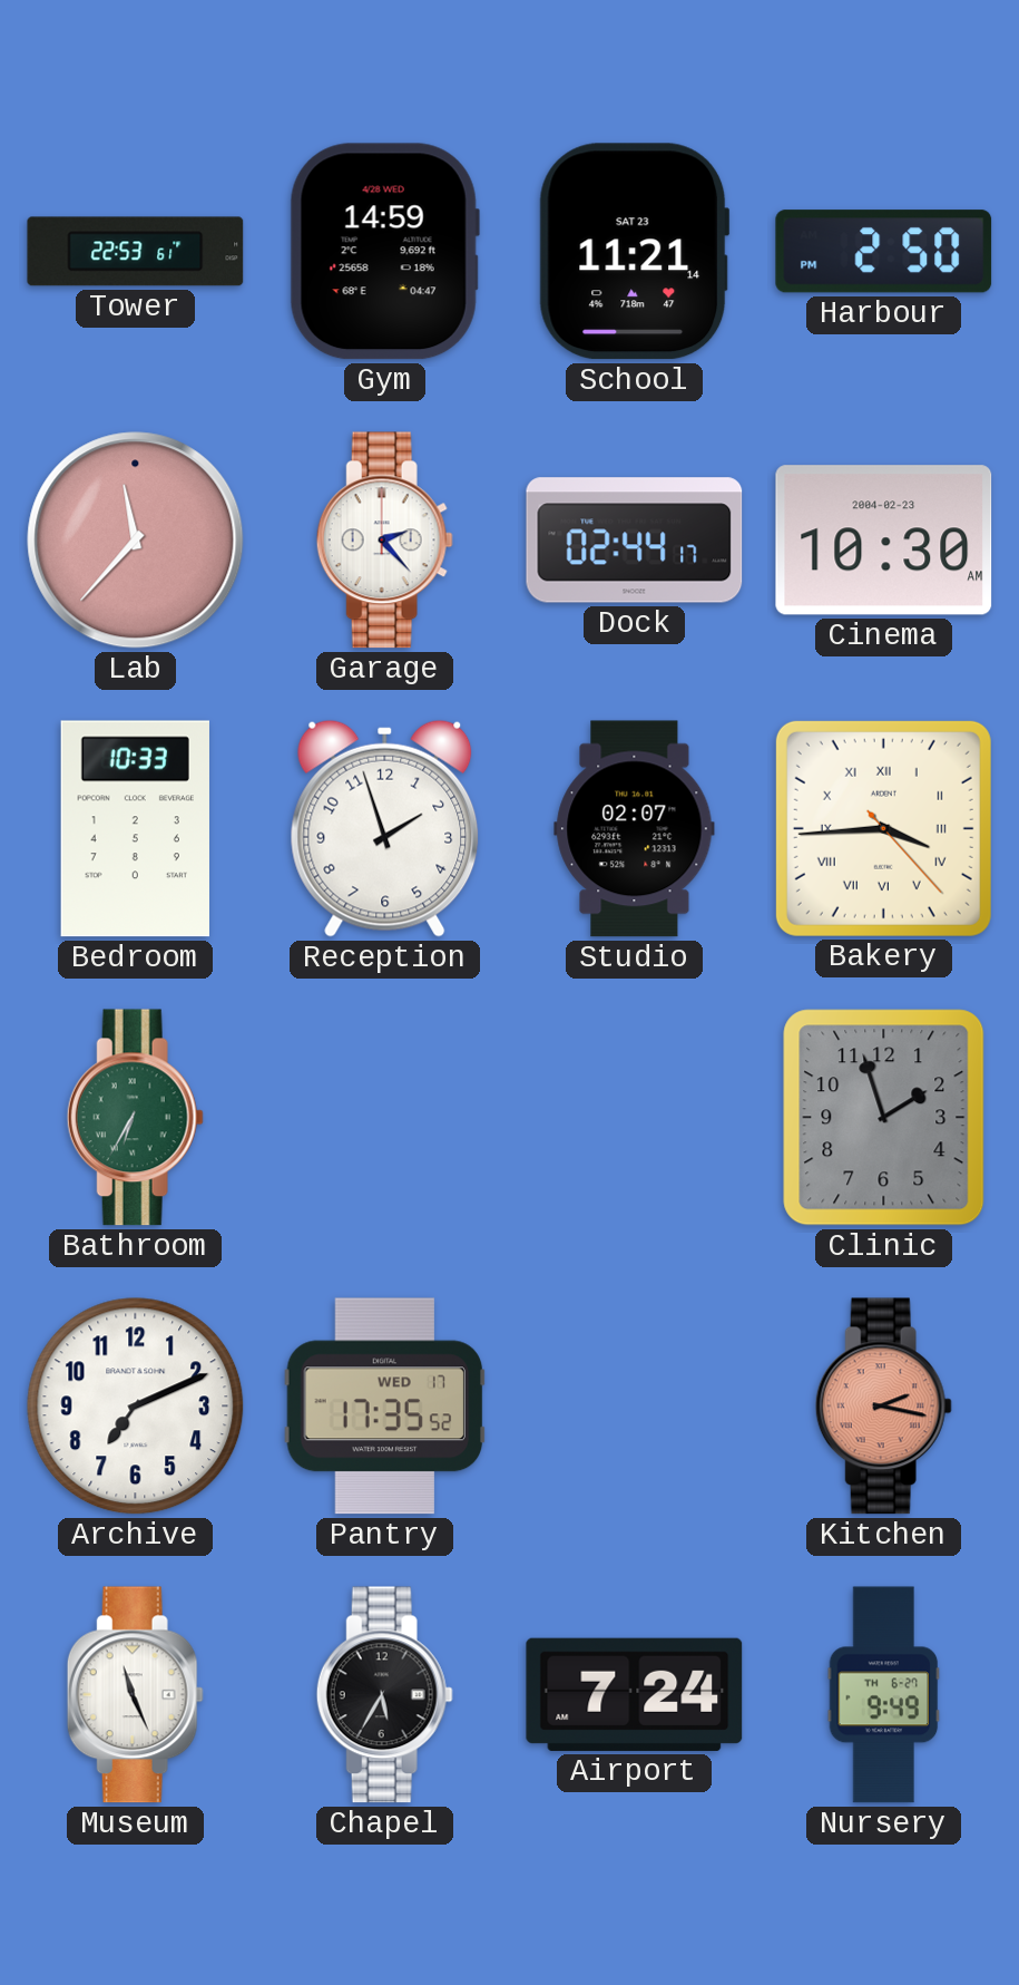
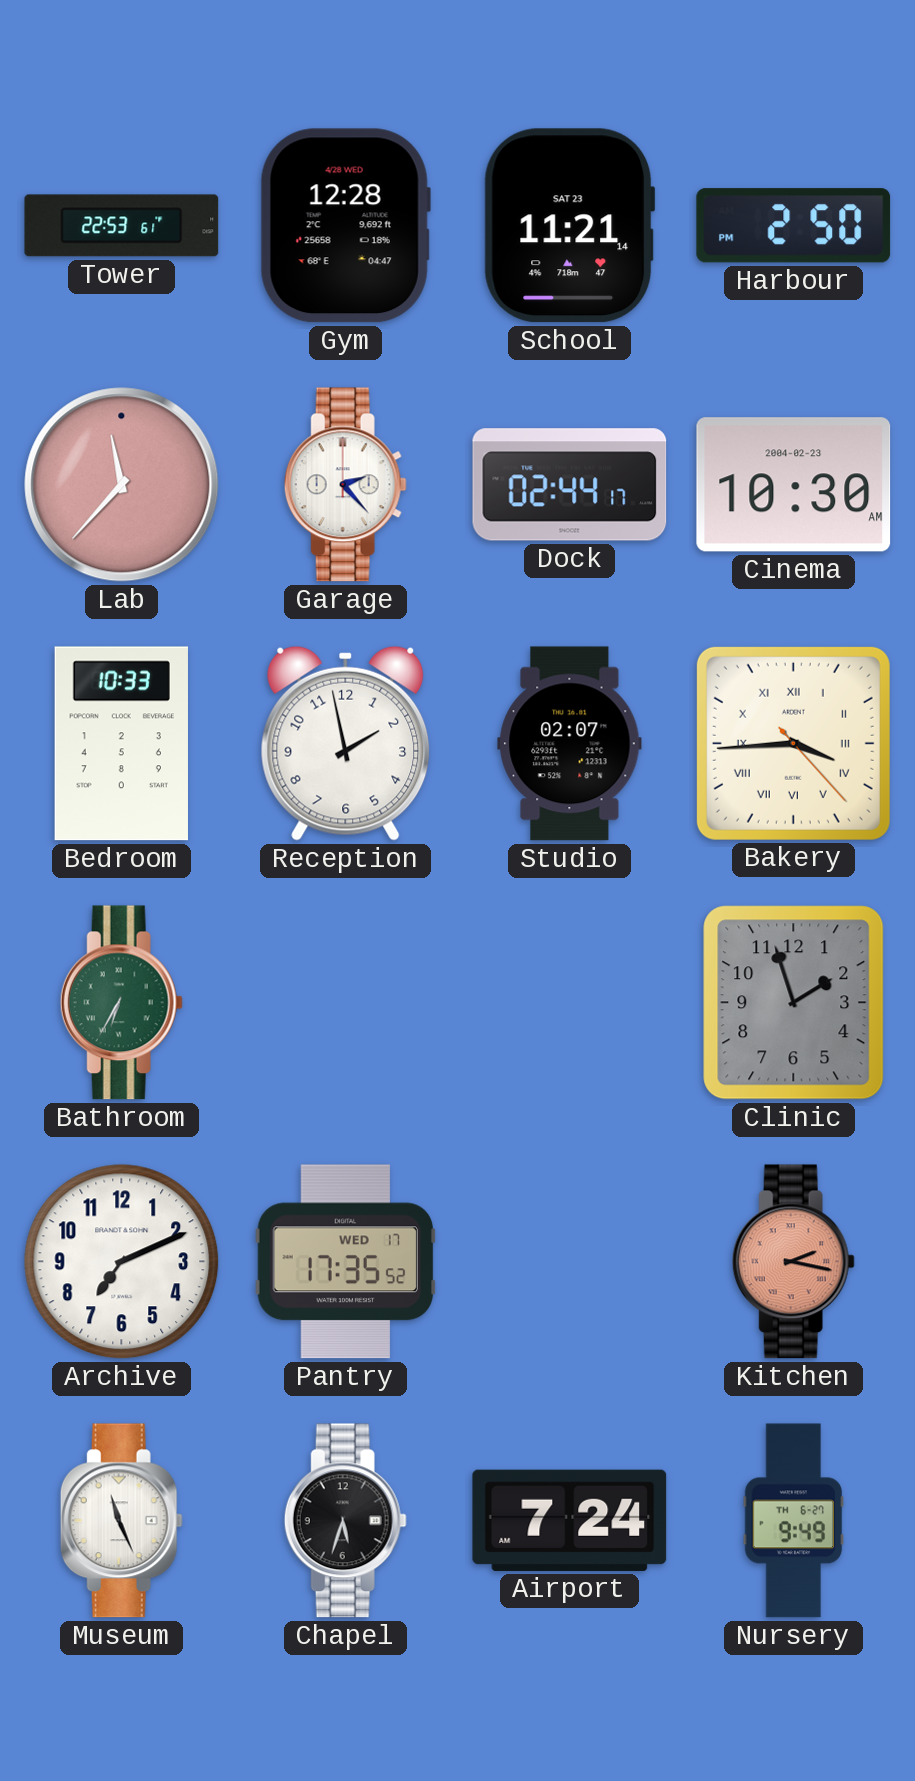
Gym: 14:59 -> 12:28
Reception: 1:57 -> 1:58
Chapel: 5:35 -> 5:33
